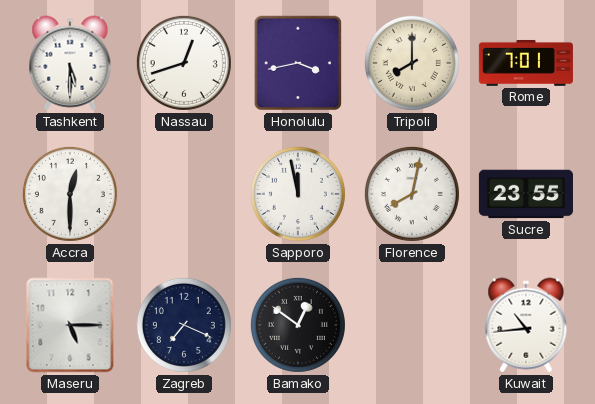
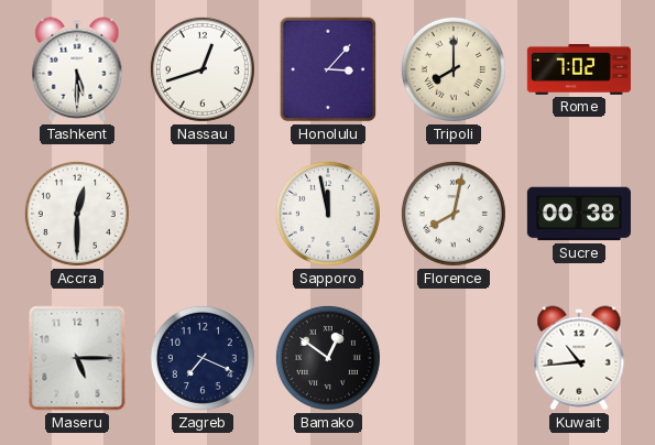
Honolulu: 3:43 -> 3:07
Rome: 7:01 -> 7:02
Sucre: 23:55 -> 00:38
